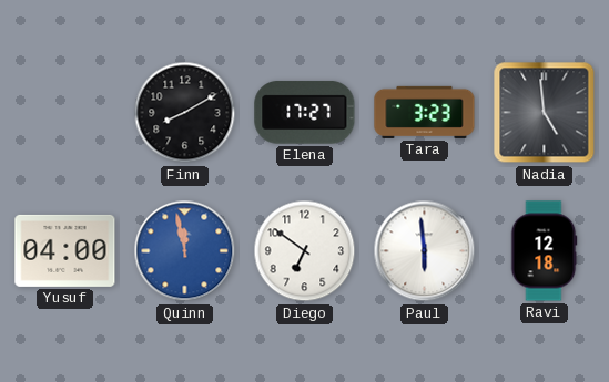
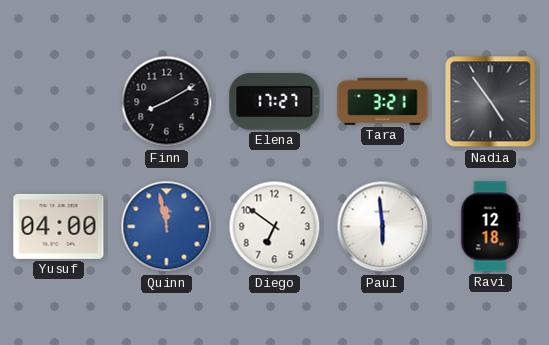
Tara: 3:23 -> 3:21
Nadia: 4:59 -> 4:54
